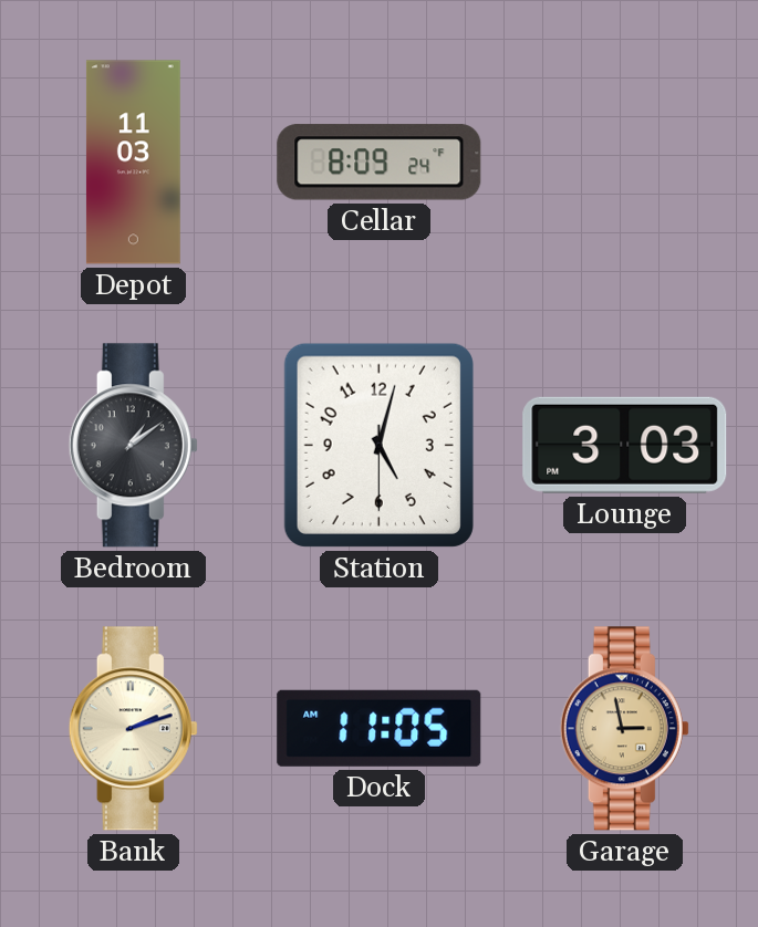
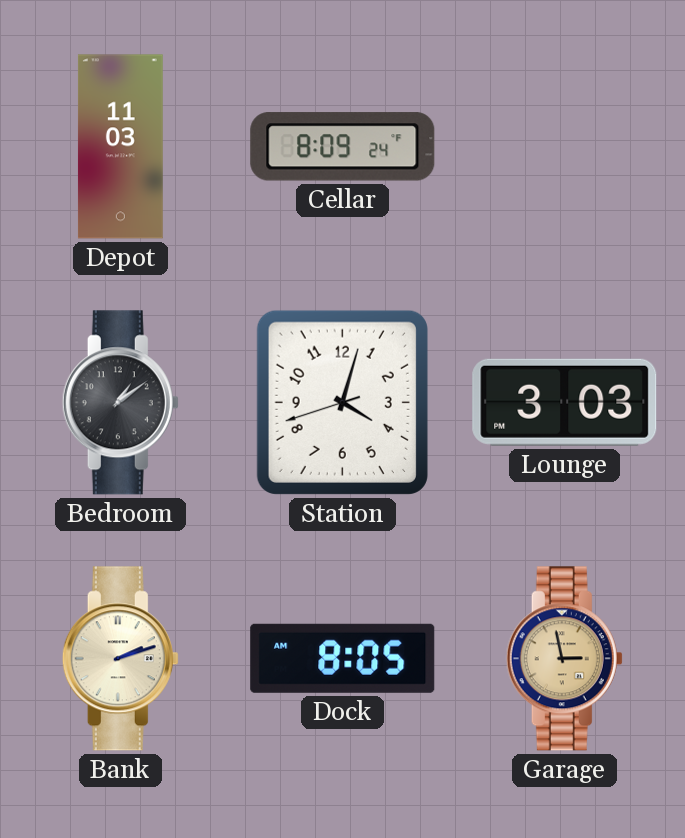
Station: 5:02 -> 4:02
Dock: 11:05 -> 8:05
